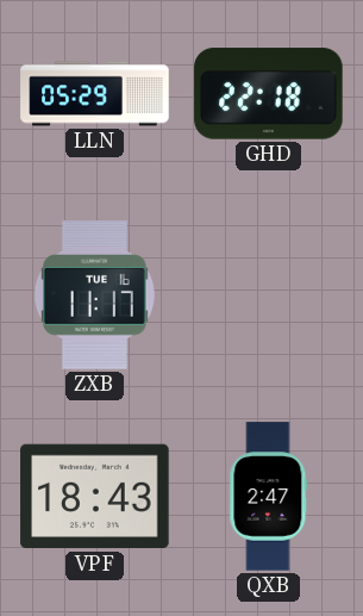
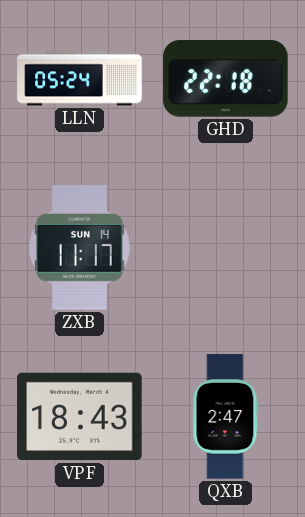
LLN: 05:29 -> 05:24
ZXB date: TUE 16 -> SUN 14
